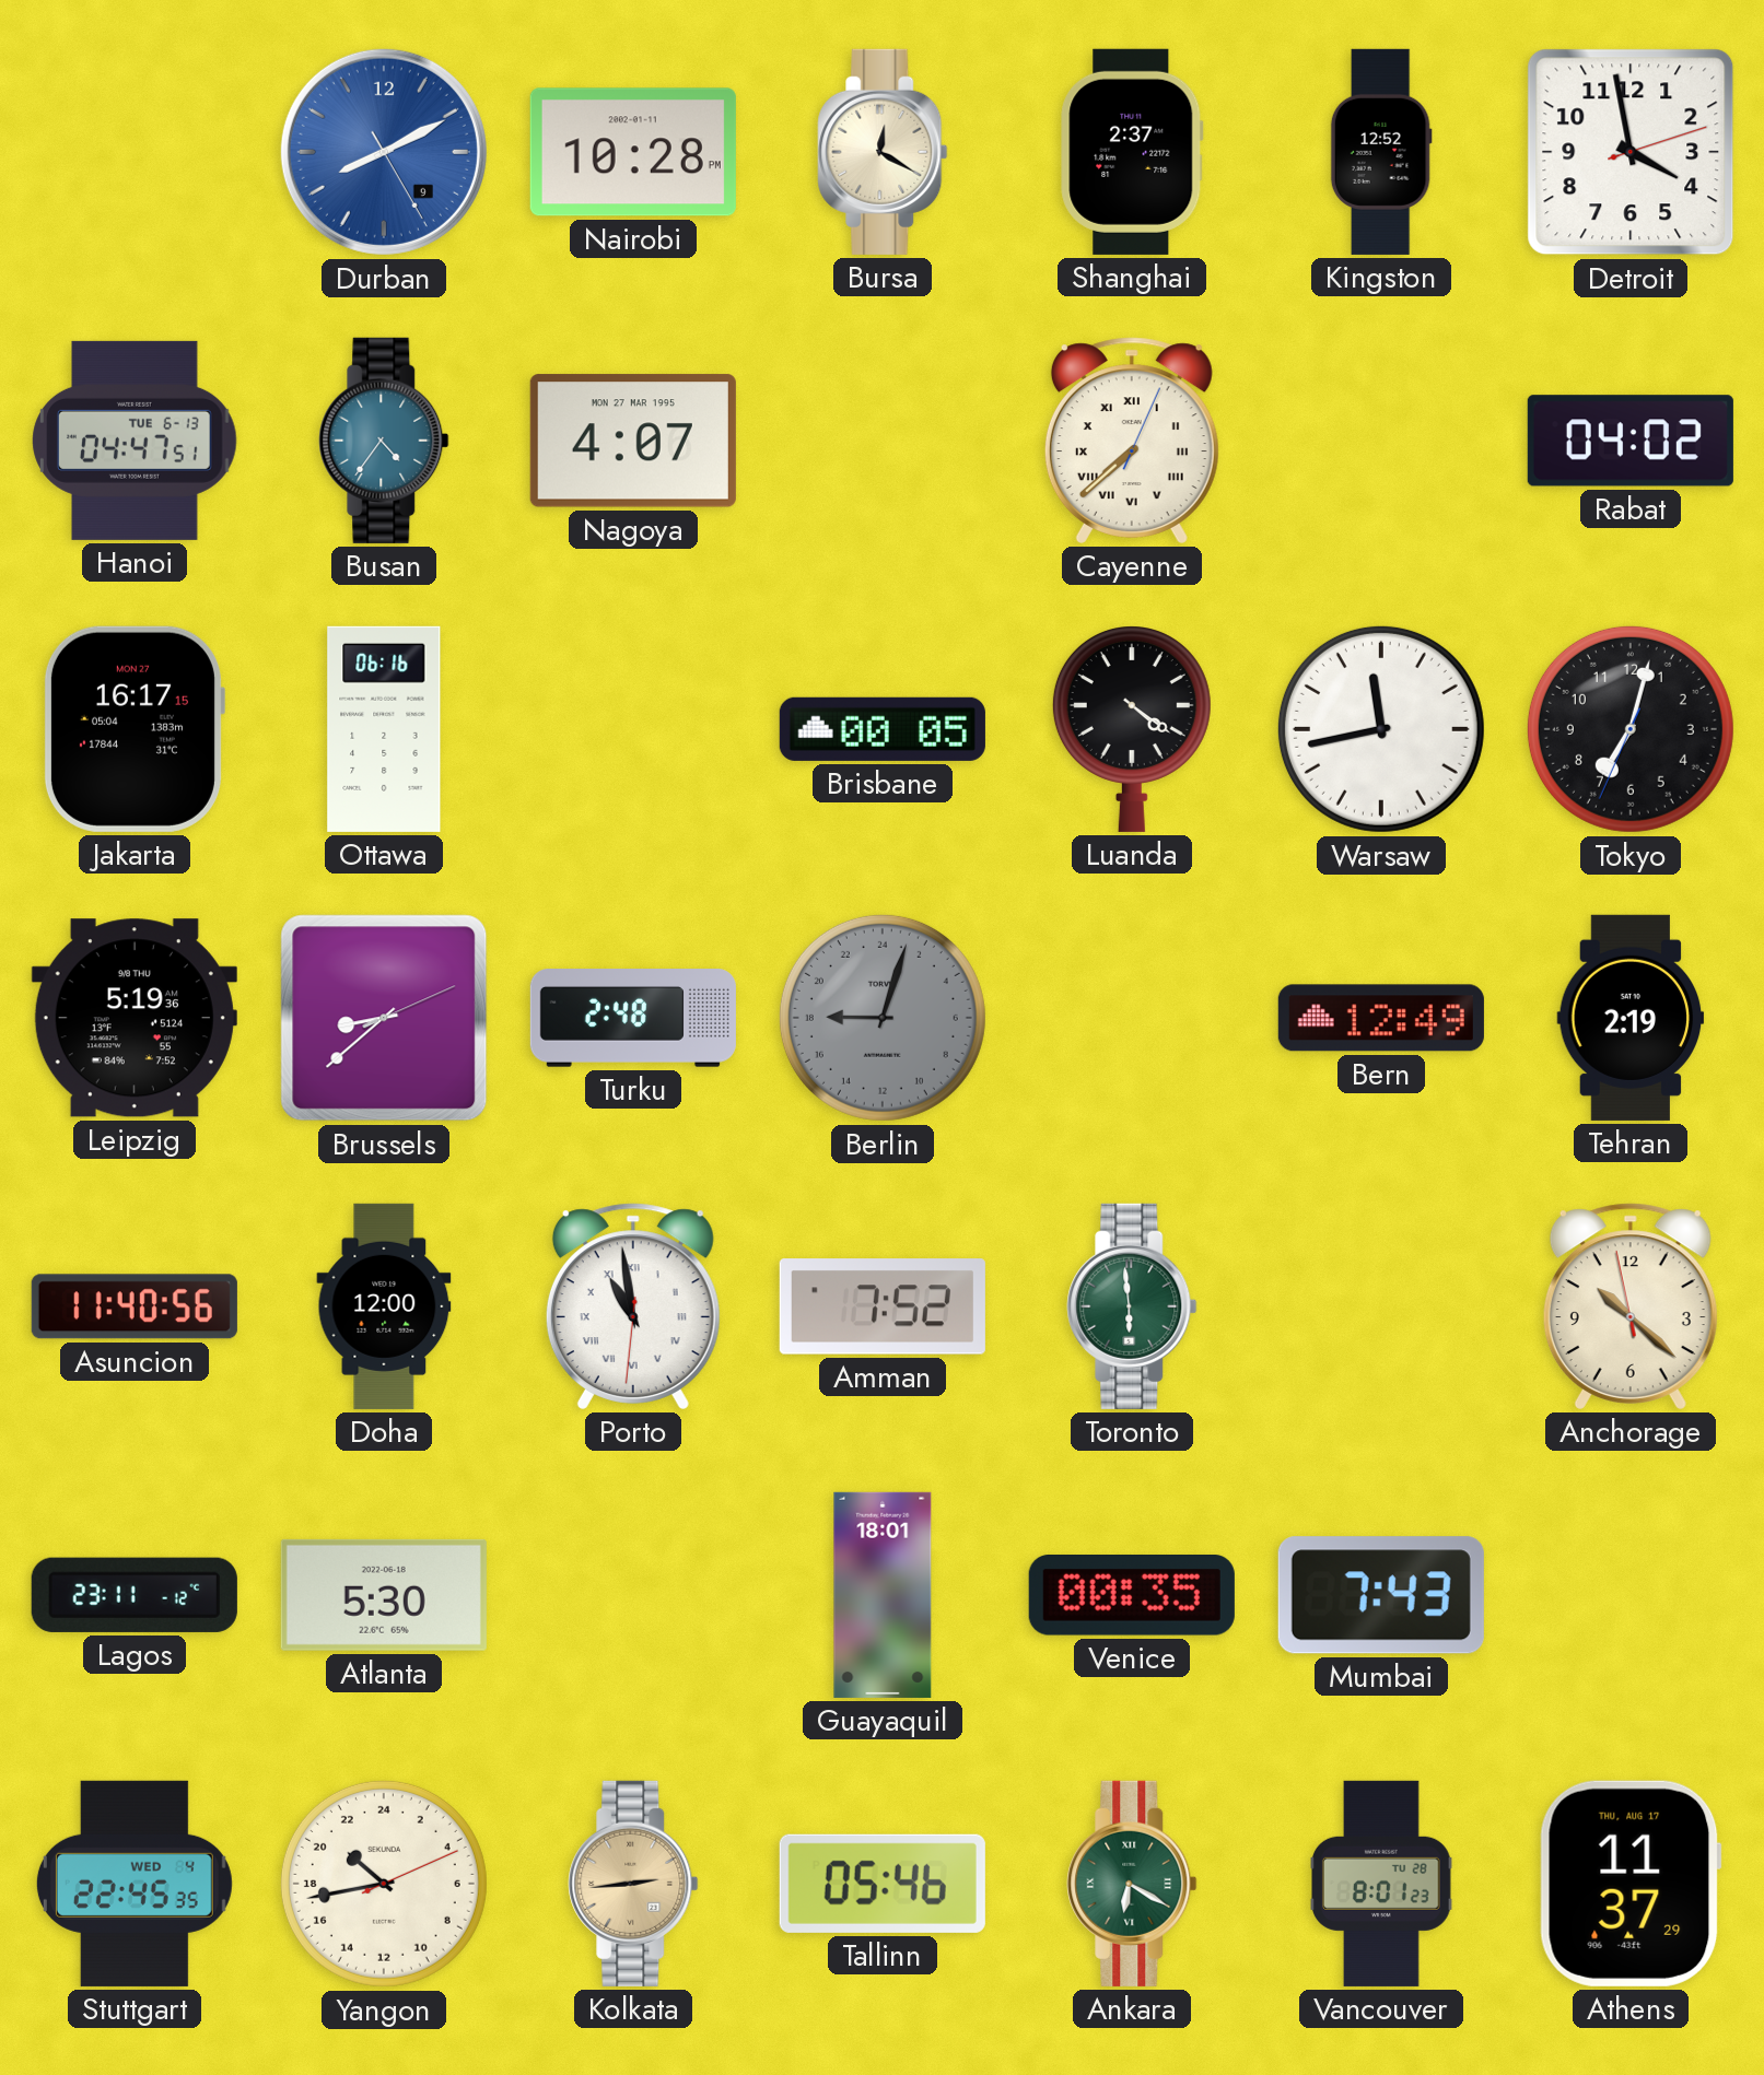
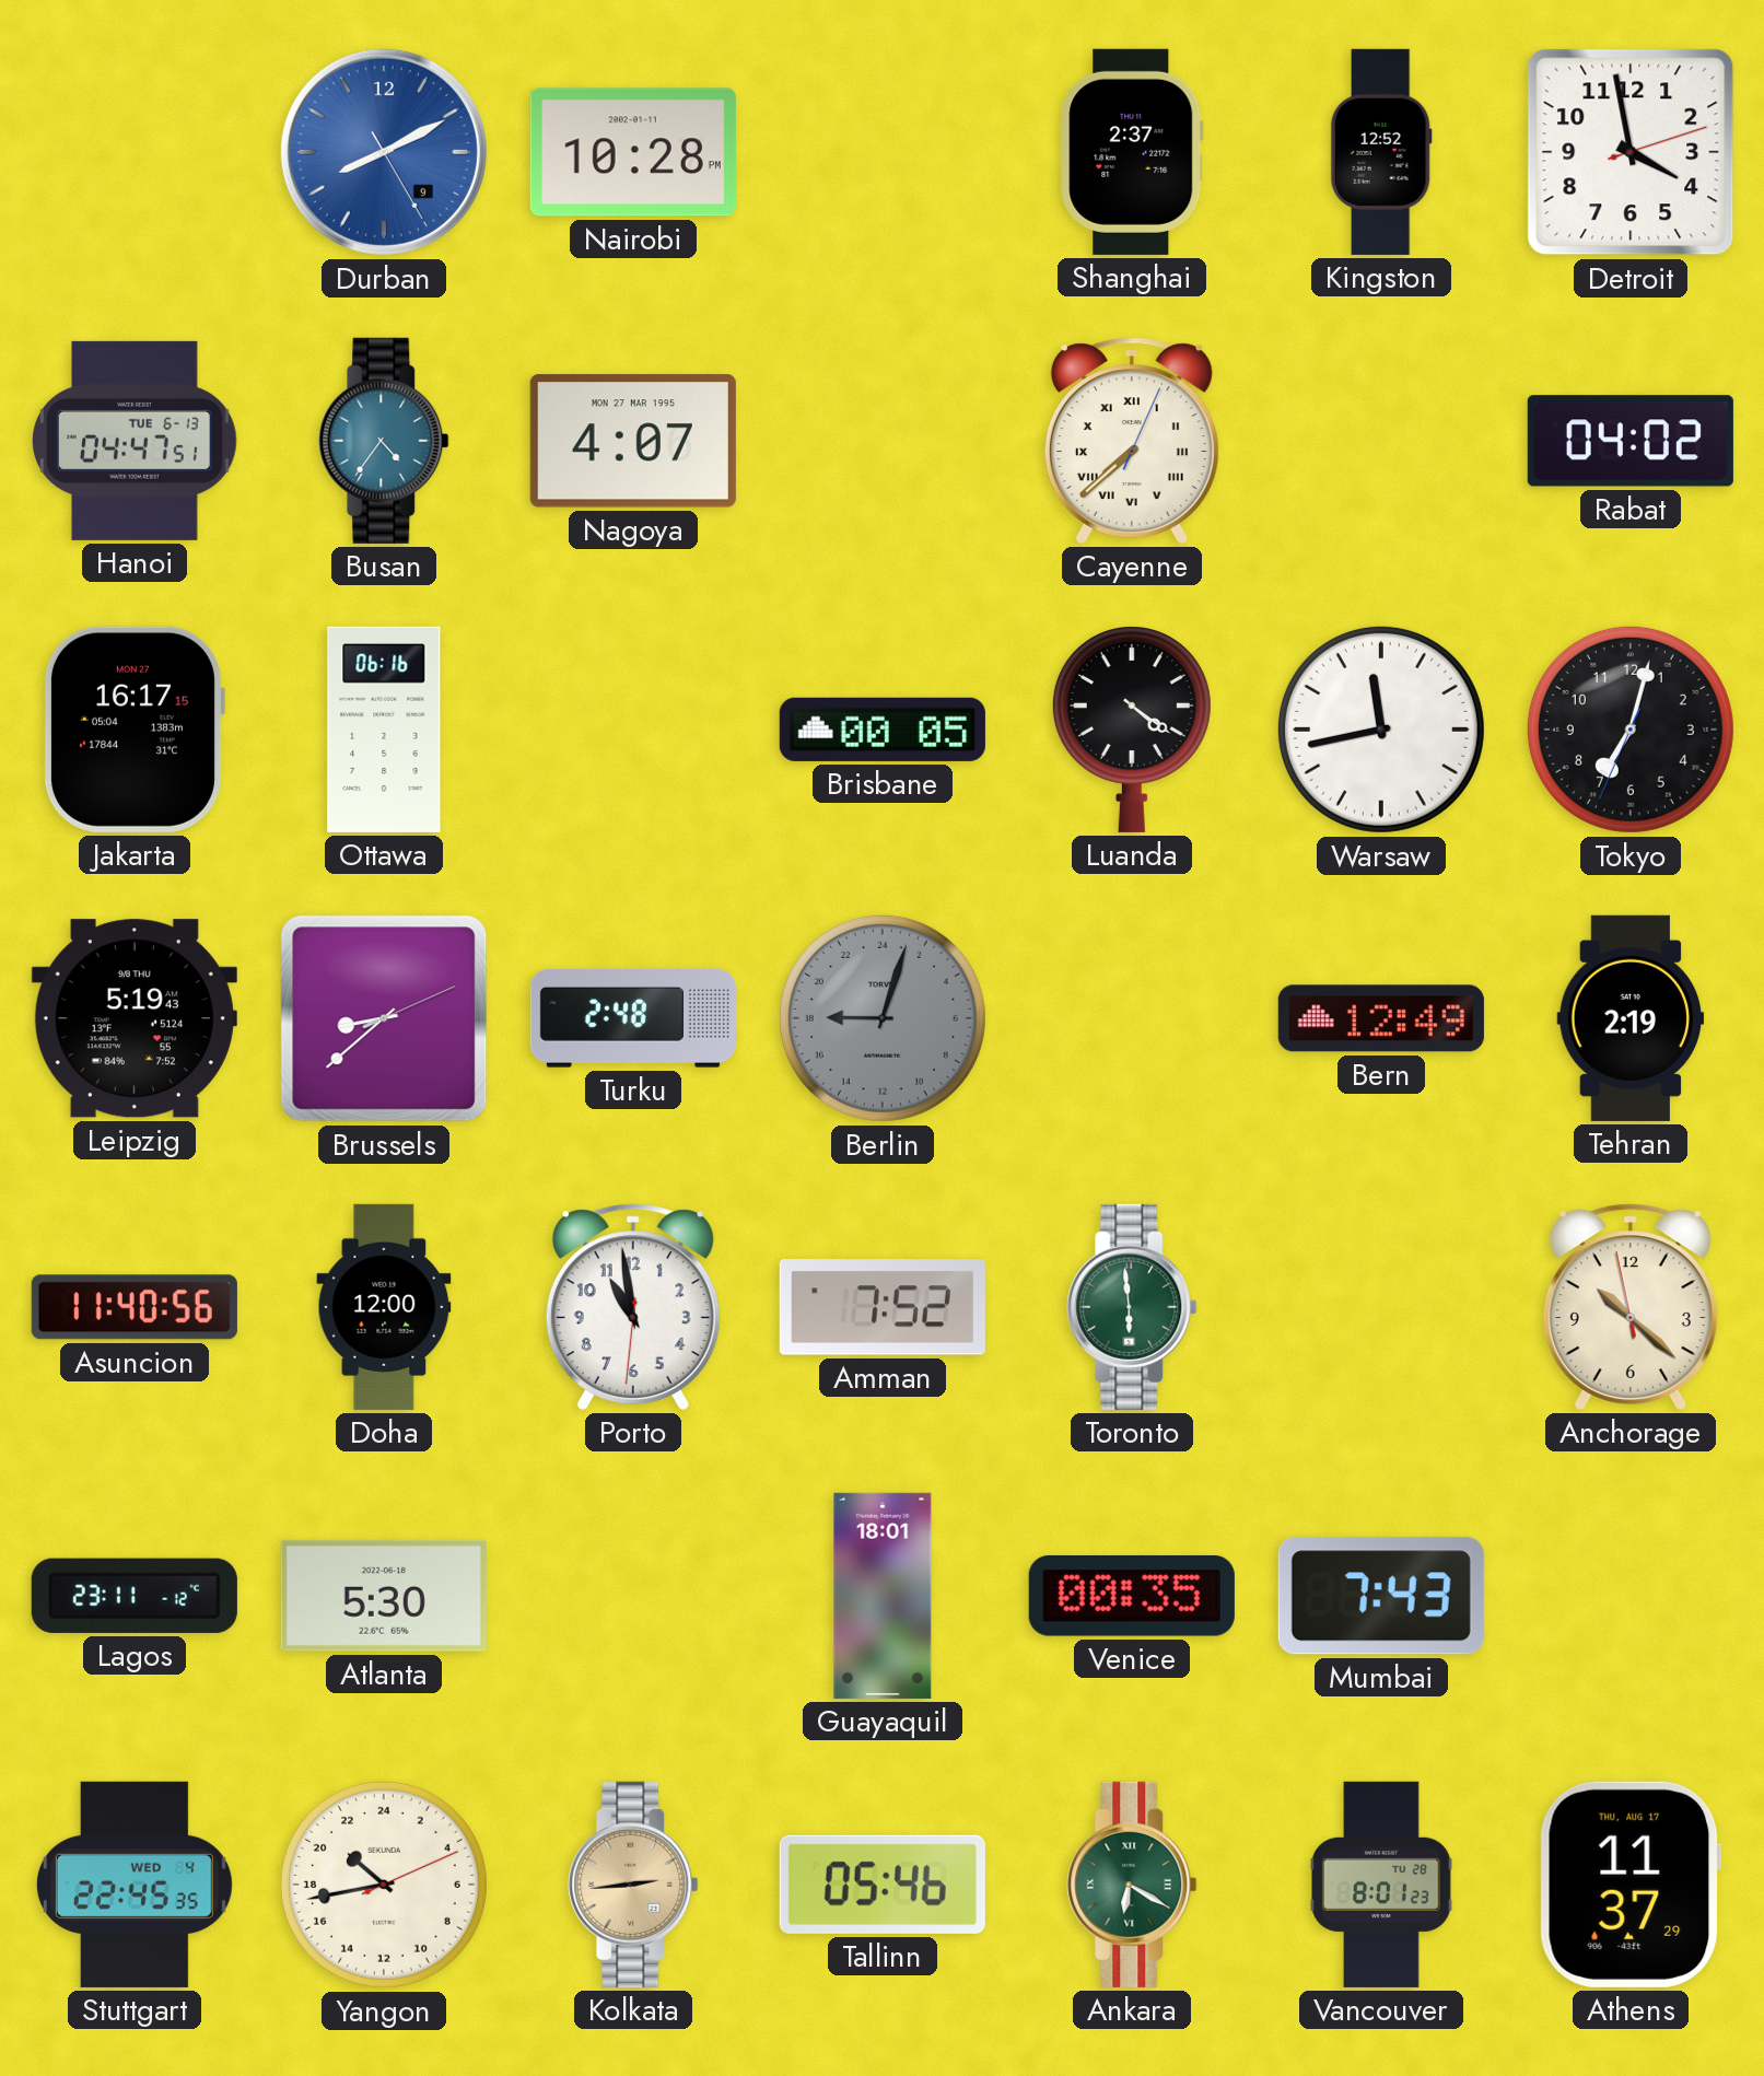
Bursa: 12:20 -> none
Leipzig: 5:19:36 -> 5:19:43
Porto numerals: Roman -> Arabic
